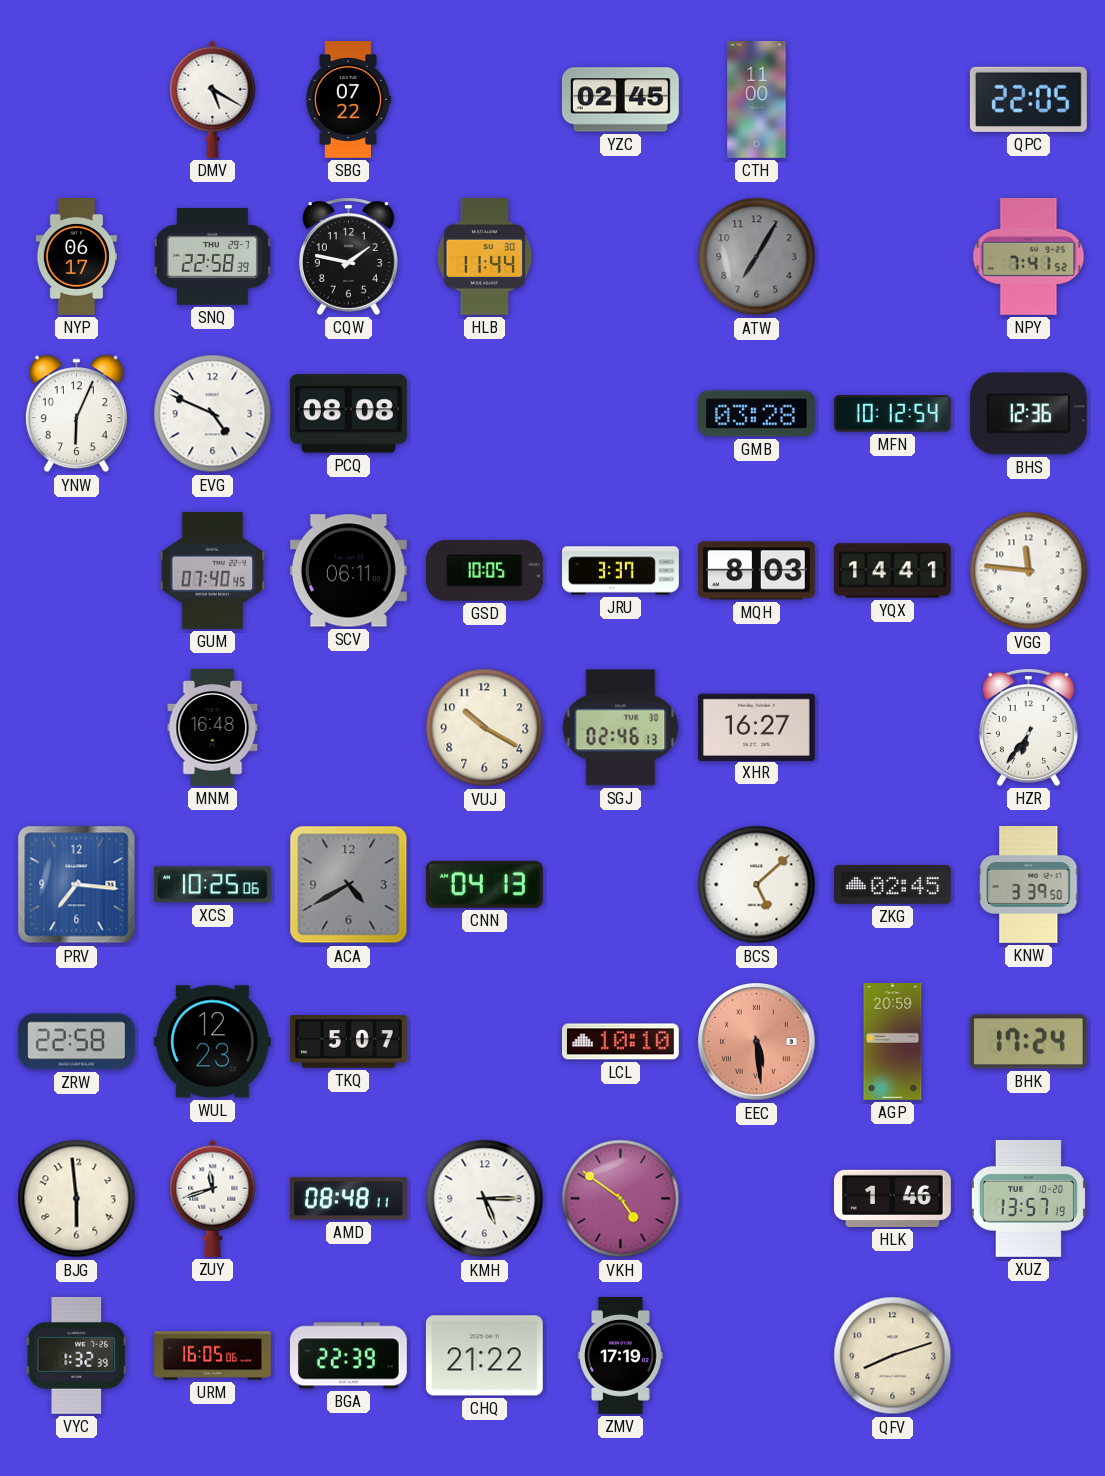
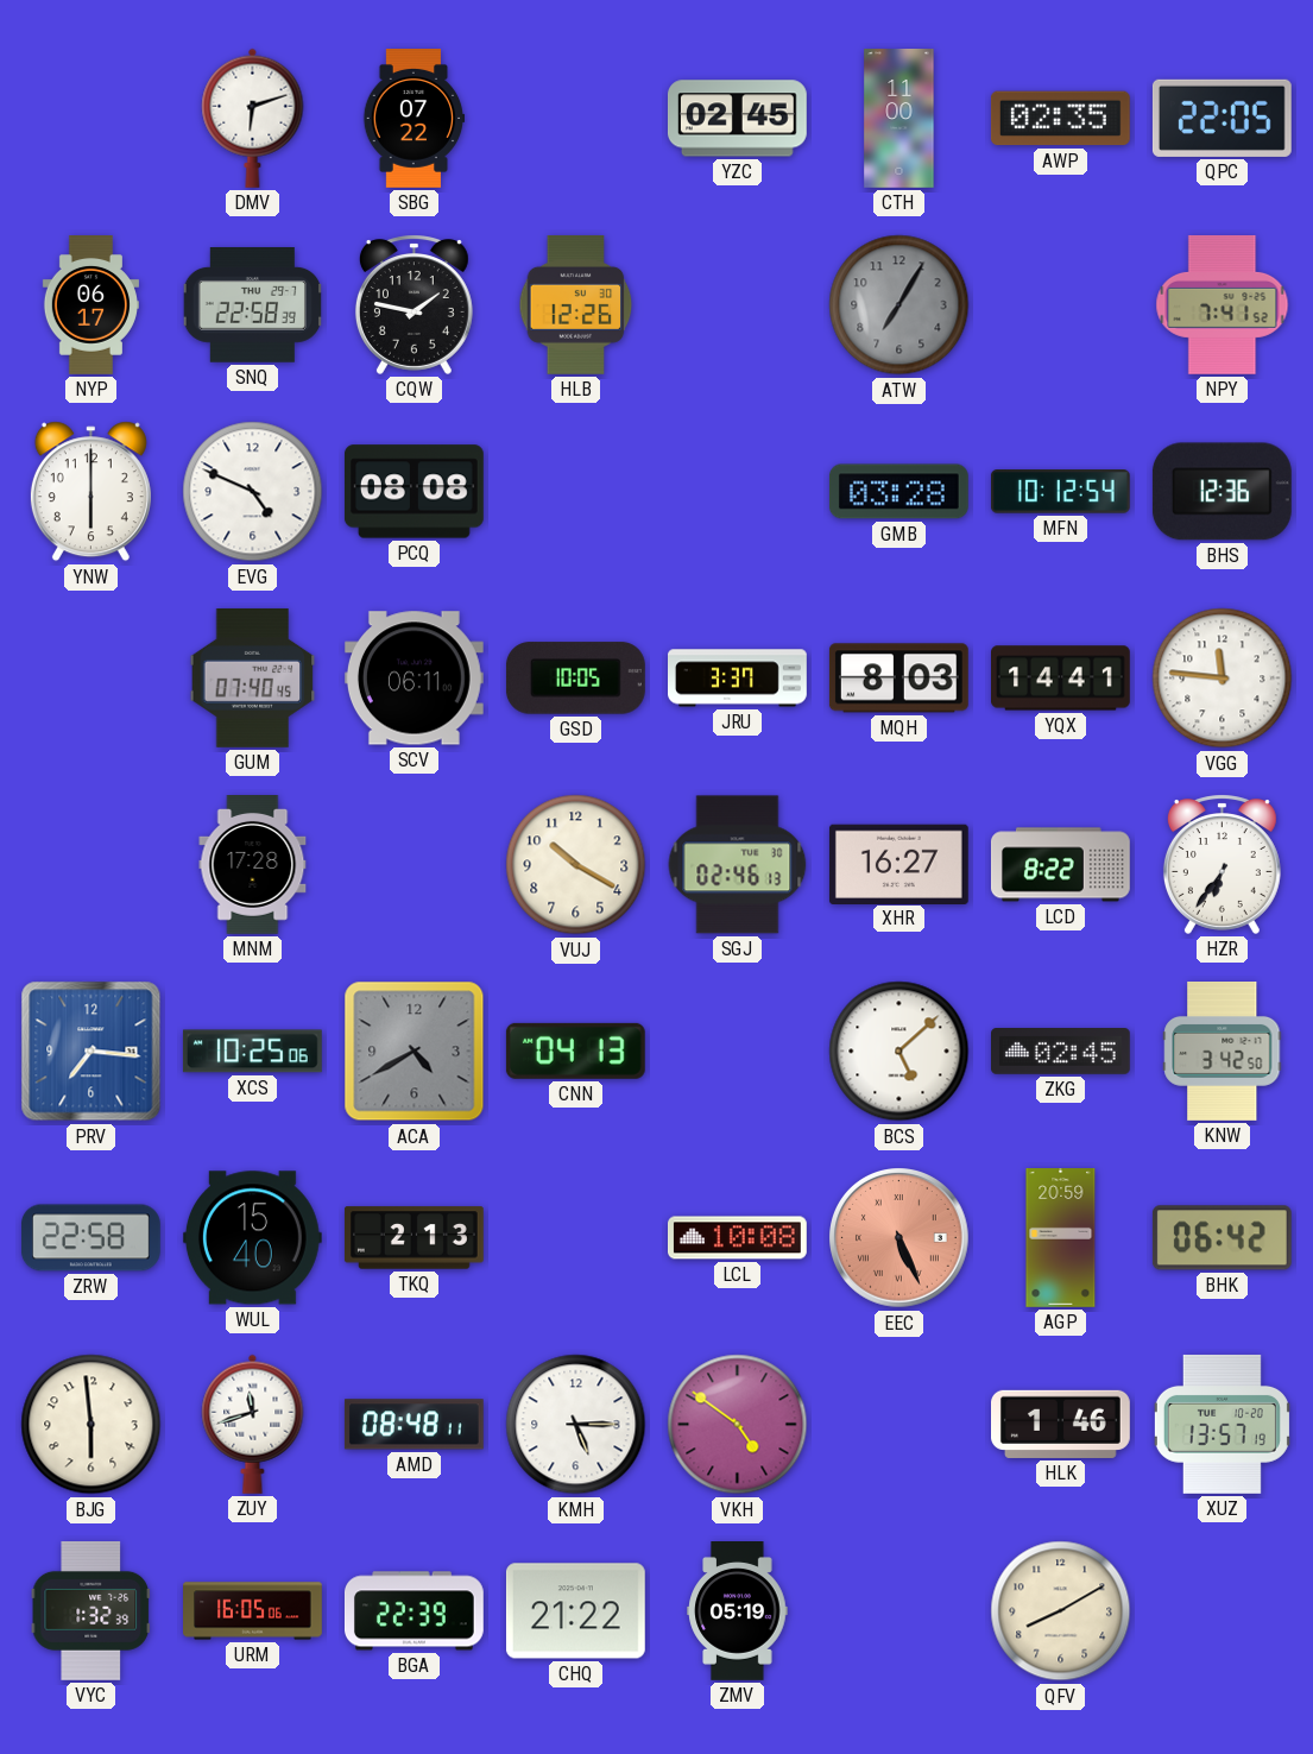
DMV: 5:20 -> 6:12
AWP: none -> 02:35
HLB: 11:44 -> 12:26
YNW: 6:04 -> 6:00
MNM: 16:48 -> 17:28
LCD: none -> 8:22
KNW: 3:39 -> 3:42
WUL: 12:23 -> 15:40
TKQ: 5:07 -> 2:13
LCL: 10:10 -> 10:08
EEC: 5:29 -> 5:26
BHK: 17:24 -> 06:42
ZMV: 17:19 -> 05:19
QFV: 8:12 -> 8:10
